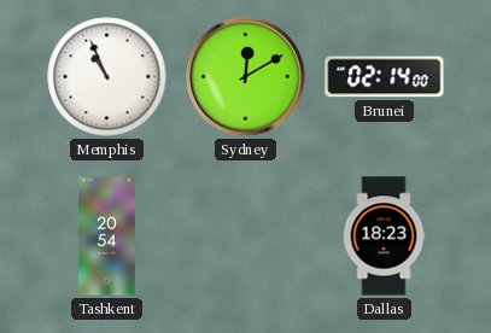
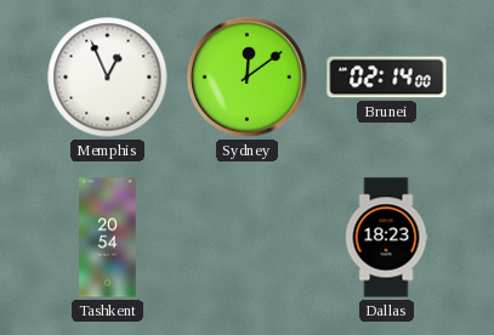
Memphis: 10:56 -> 12:56
Sydney: 12:10 -> 12:09
